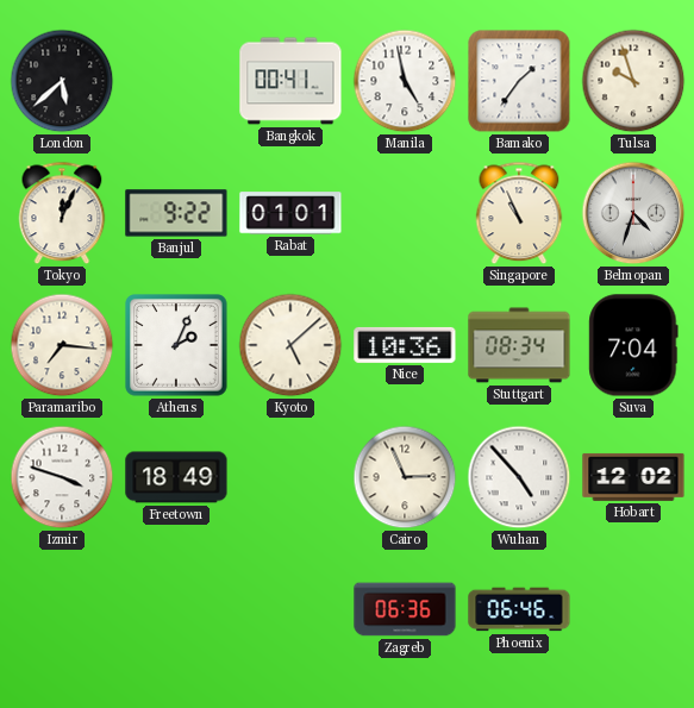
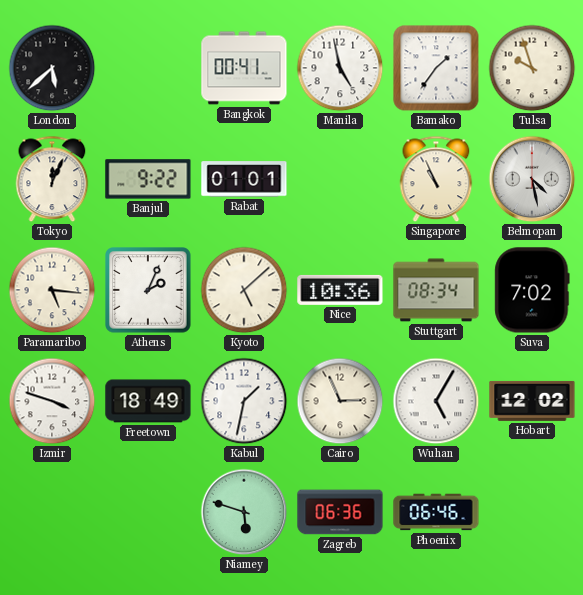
Belmopan: 4:33 -> 4:28
Paramaribo: 7:16 -> 5:16
Suva: 7:04 -> 7:02
Kabul: none -> 1:32
Wuhan: 4:53 -> 5:05
Niamey: none -> 5:48
